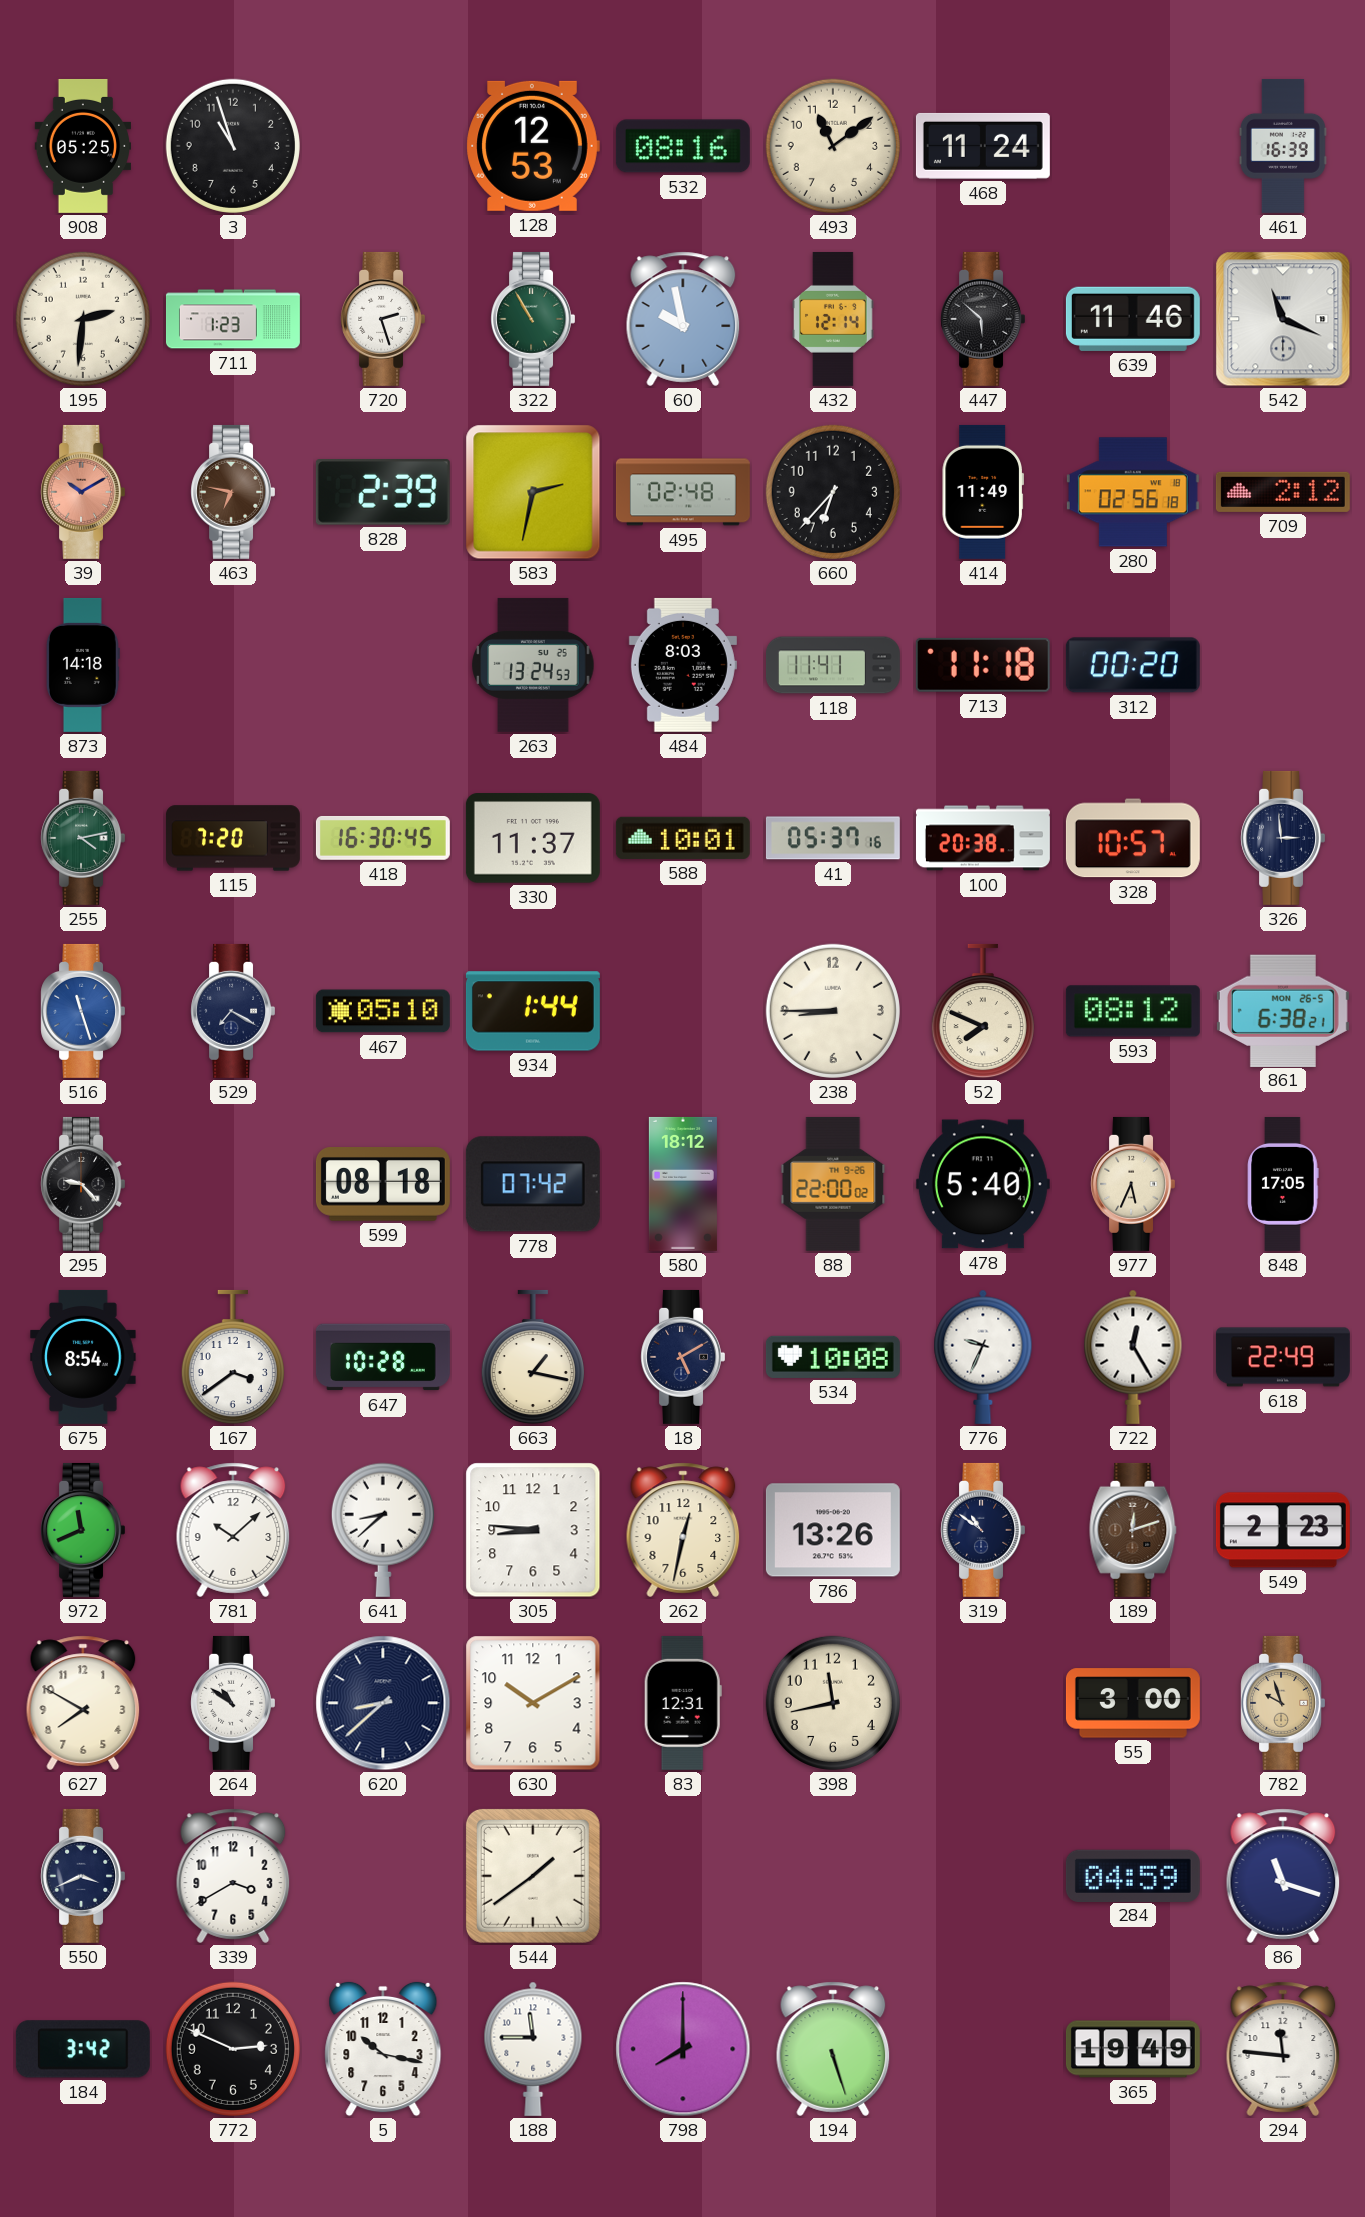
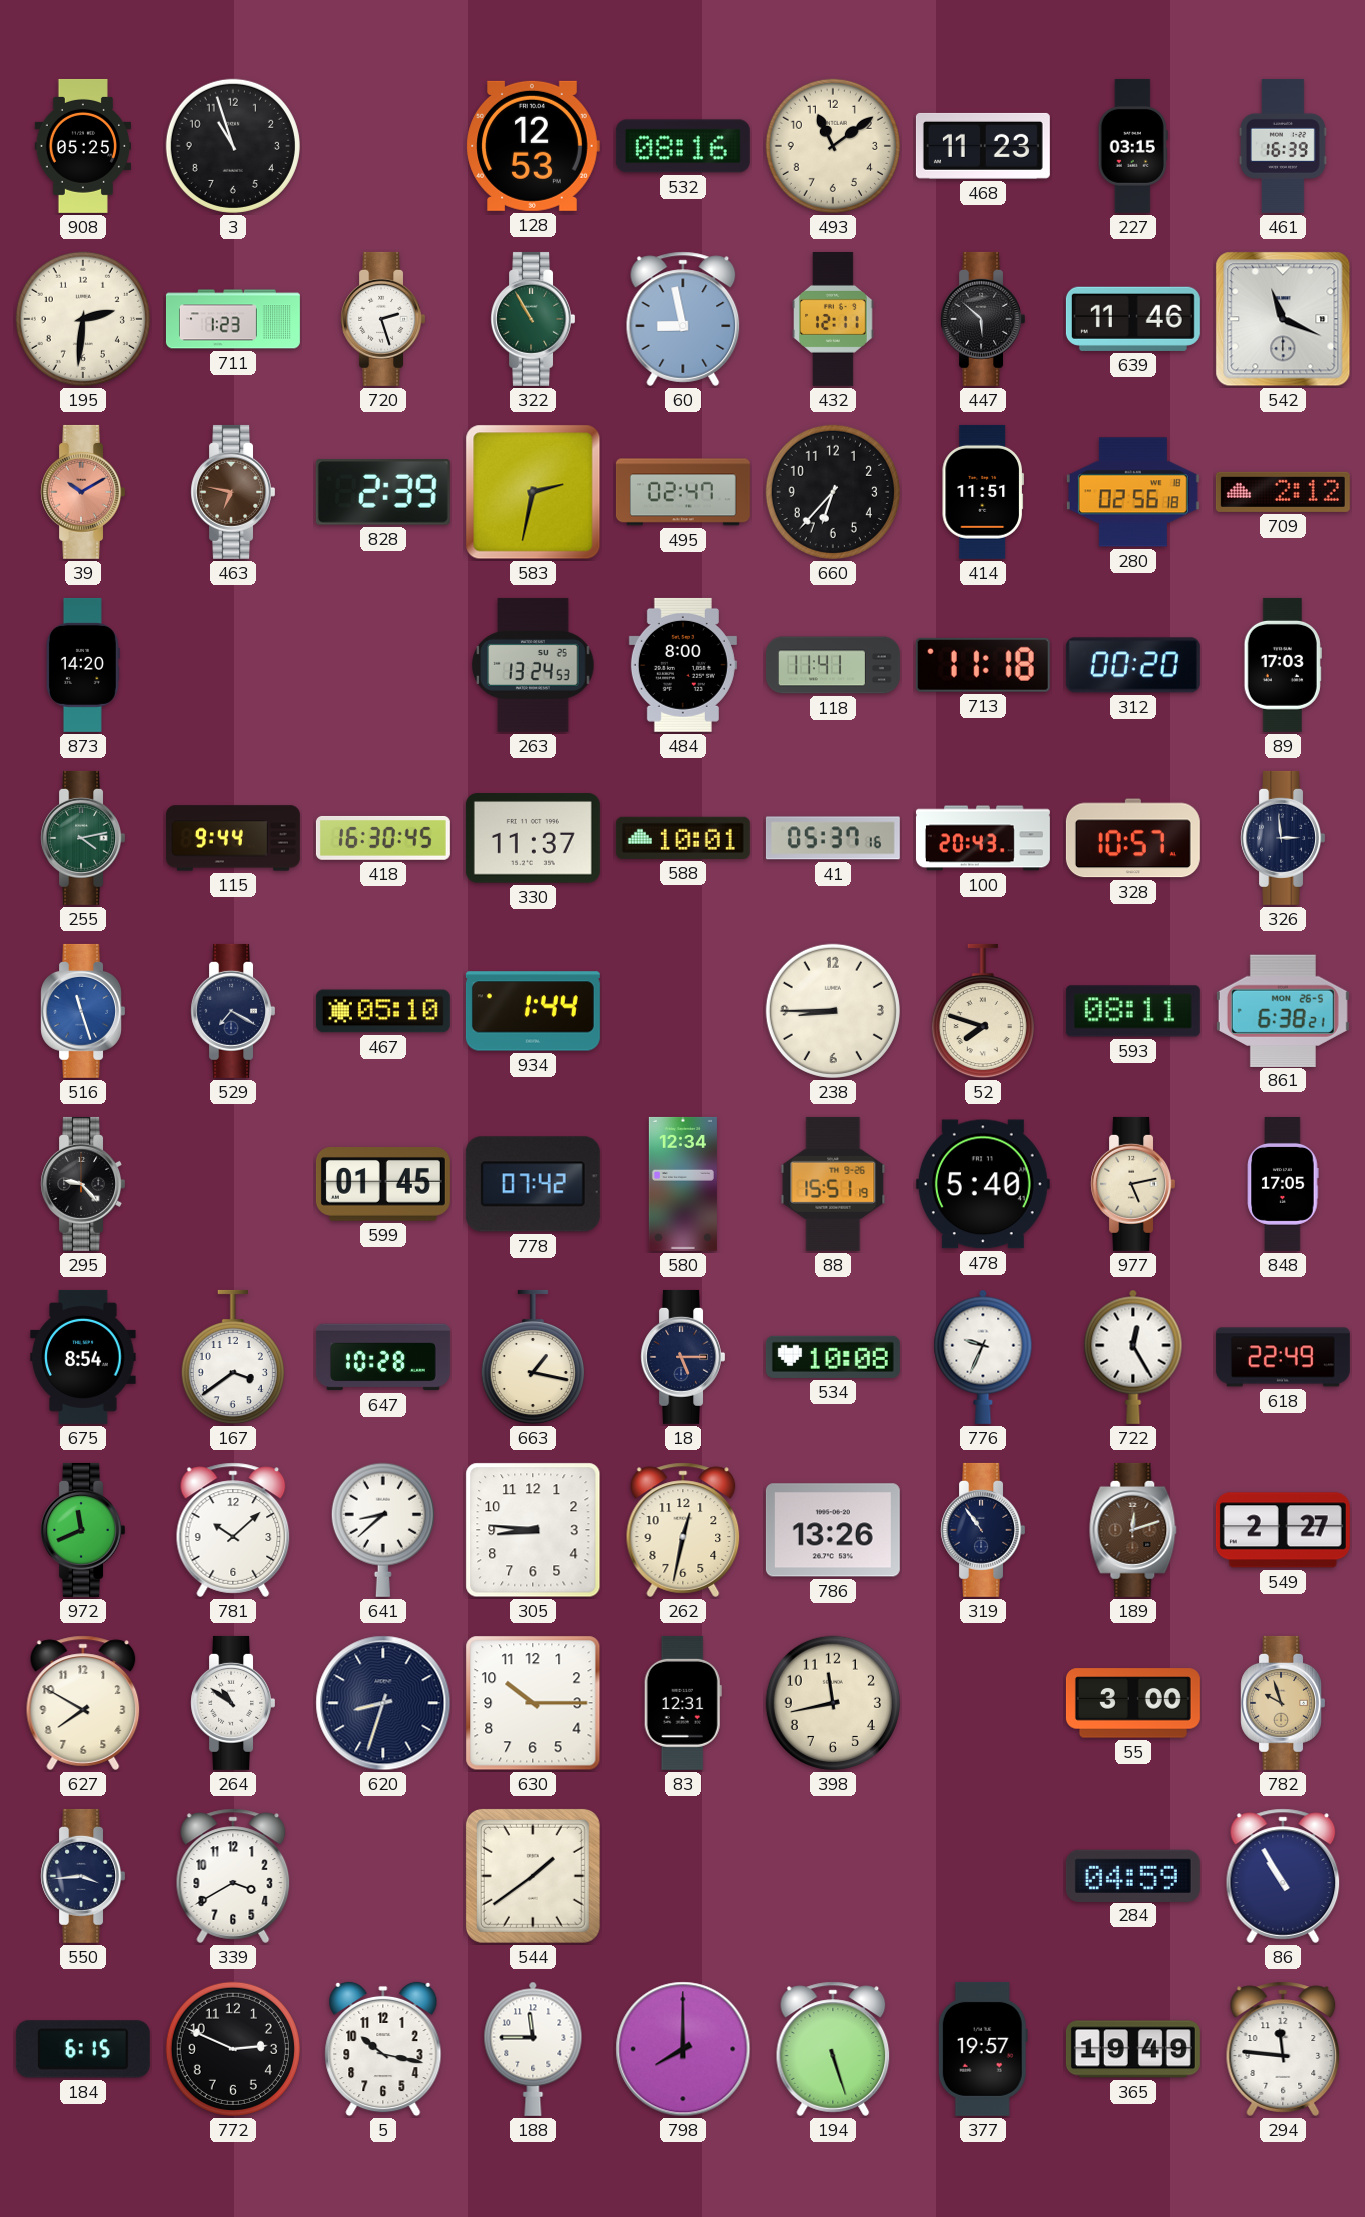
468: 11:24 -> 11:23
227: none -> 03:15
60: 9:58 -> 8:58
432: 12:14 -> 12:11
495: 02:48 -> 02:47
414: 11:49 -> 11:51
873: 14:18 -> 14:20
484: 8:03 -> 8:00
89: none -> 17:03
115: 7:20 -> 9:44
100: 20:38 -> 20:43
52: 7:49 -> 7:48
593: 08:12 -> 08:11
599: 08:18 -> 01:45
580: 18:12 -> 12:34
88: 22:00 -> 15:51
977: 5:34 -> 5:13
18: 5:10 -> 5:15
319: 10:51 -> 10:54
549: 2:23 -> 2:27
620: 8:38 -> 8:33
630: 10:10 -> 10:15
550: 3:41 -> 3:44
86: 11:18 -> 10:55
184: 3:42 -> 6:15
377: none -> 19:57
